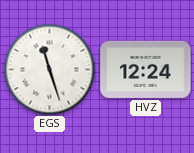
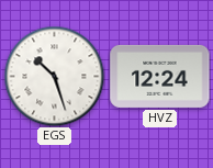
EGS: 11:27 -> 10:27
